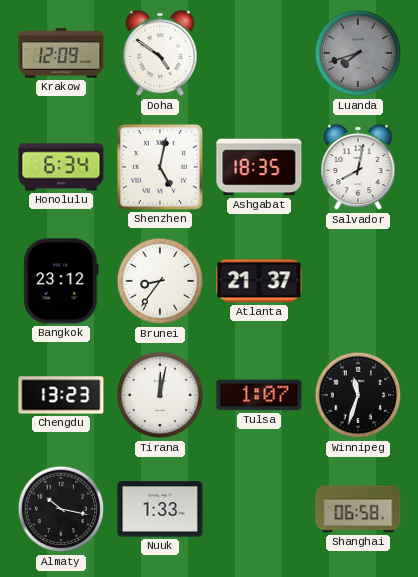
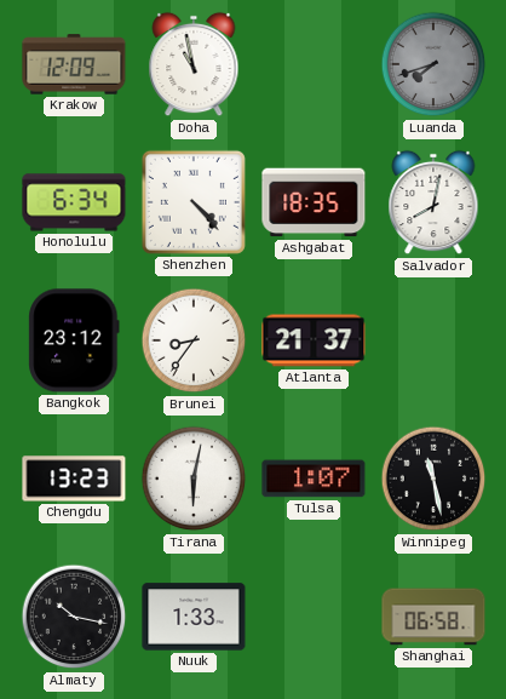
Doha: 4:51 -> 10:58
Shenzhen: 5:02 -> 4:23
Tirana: 12:02 -> 6:02
Winnipeg: 11:33 -> 11:28
